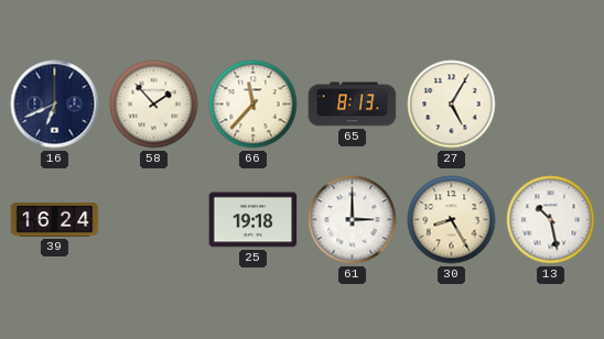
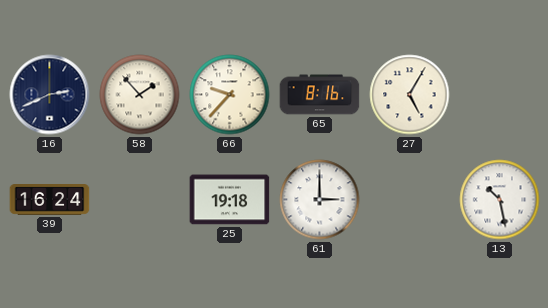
16: 6:41 -> 2:41
66: 11:37 -> 9:37
65: 8:13 -> 8:16
30: 8:25 -> none
